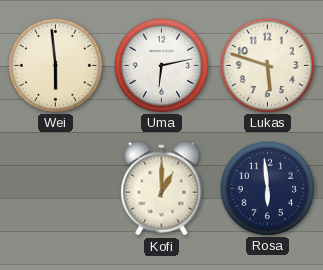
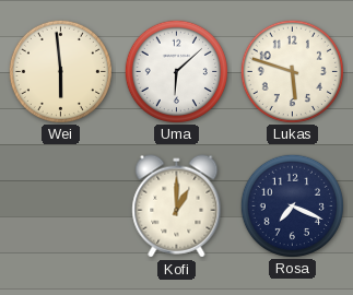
Uma: 6:13 -> 6:08
Rosa: 5:59 -> 7:19
